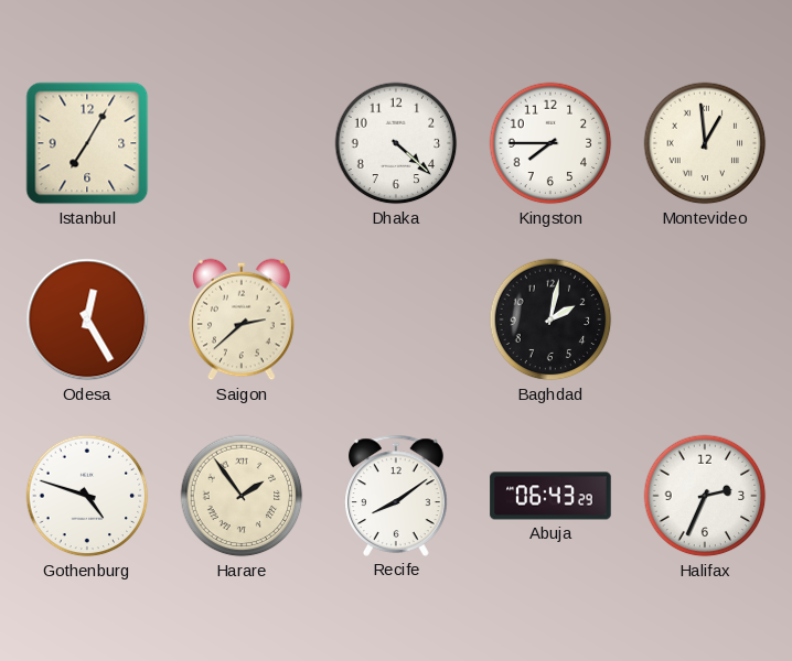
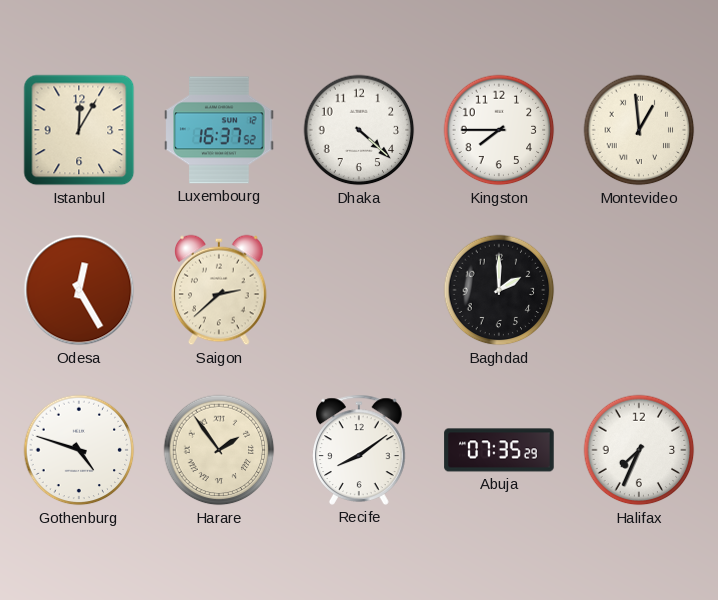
Istanbul: 7:05 -> 12:05
Luxembourg: none -> 16:37
Baghdad: 2:02 -> 2:00
Abuja: 06:43 -> 07:35
Halifax: 2:34 -> 7:34
